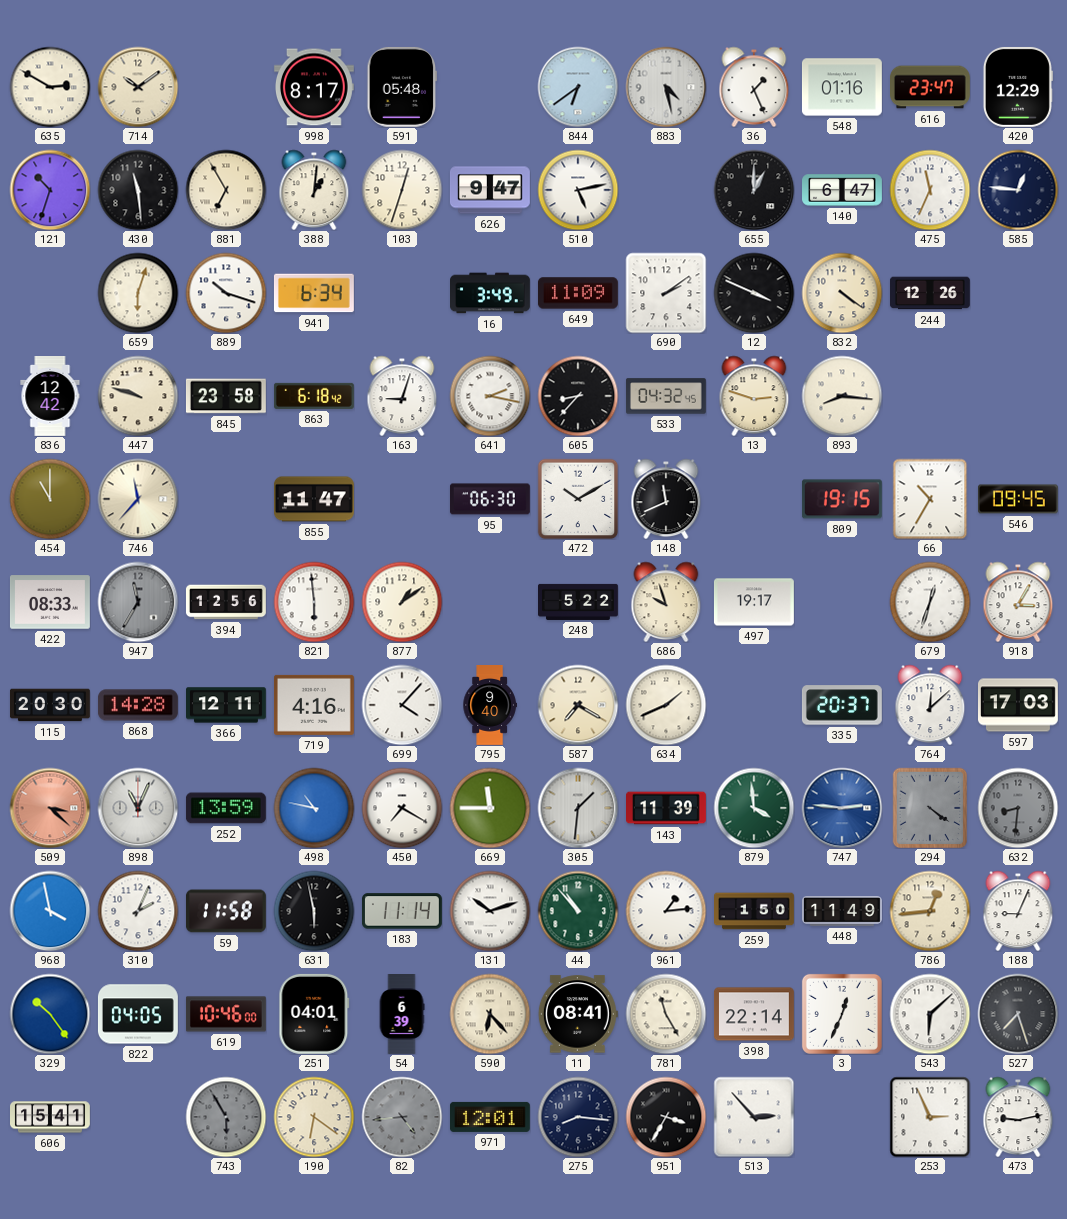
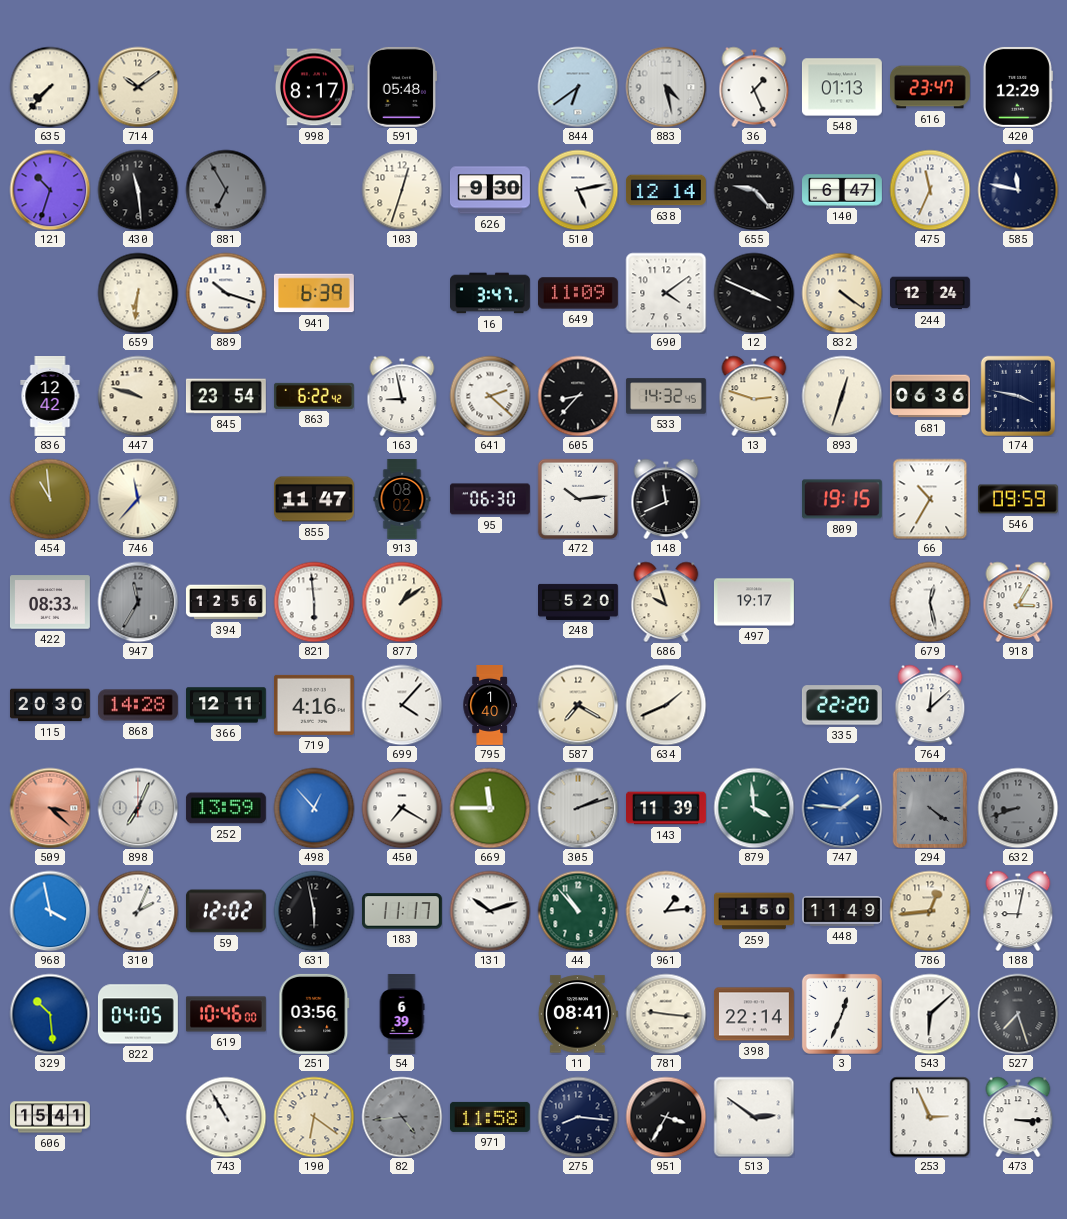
635: 2:50 -> 7:37
548: 01:16 -> 01:13
881 dial: cream -> grey
388: 1:01 -> none
626: 9:47 -> 9:30
638: none -> 12:14
655: 1:00 -> 9:23
585: 12:46 -> 11:47
659: 6:03 -> 6:31
941: 6:34 -> 6:39
16: 3:49 -> 3:47
690: 2:09 -> 4:09
244: 12:26 -> 12:24
845: 23:58 -> 23:54
863: 6:18 -> 6:22
163: 9:03 -> 8:58
641: 2:17 -> 2:22
533: 04:32 -> 14:32
893: 8:16 -> 12:33
681: none -> 06:36
174: none -> 3:47
454: 11:00 -> 10:59
913: none -> 08:02
472: 10:10 -> 10:14
546: 09:45 -> 09:59
248: 5:22 -> 5:20
679: 12:33 -> 12:28
795: 9:40 -> 1:40
335: 20:37 -> 22:20
597: 17:03 -> none
898: 11:04 -> 7:04
498: 10:47 -> 12:53
305: 1:31 -> 2:12
747: 2:46 -> 1:46
632: 8:31 -> 8:42
59: 11:58 -> 12:02
183: 11:14 -> 11:17
188: 9:04 -> 9:02
329: 10:24 -> 10:29
251: 04:01 -> 03:56
590: 6:23 -> none
781: 11:25 -> 9:16
743: 5:55 -> 10:55
743 dial: grey -> white
971: 12:01 -> 11:58
513: 2:53 -> 2:51
473: 9:13 -> 3:15
